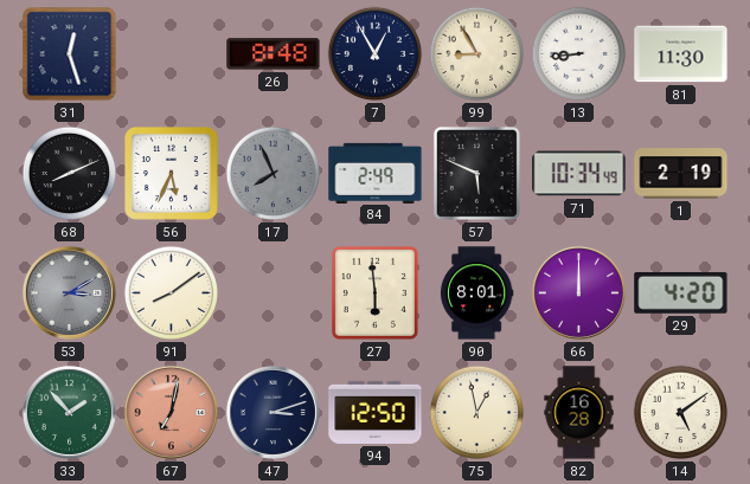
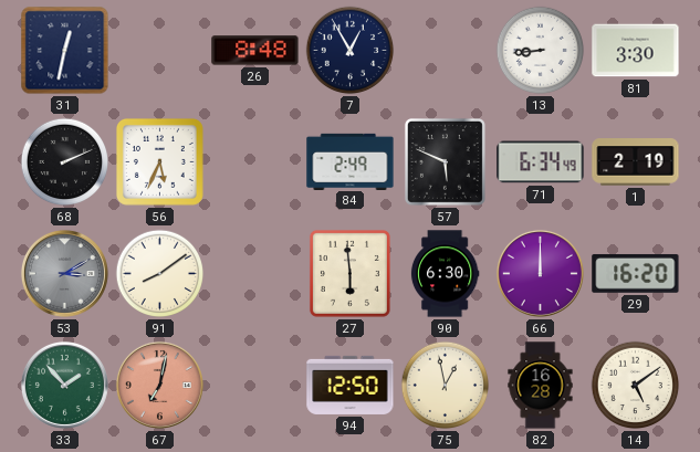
31: 12:27 -> 12:32
99: 8:55 -> none
81: 11:30 -> 3:30
68: 8:11 -> 2:11
17: 7:56 -> none
71: 10:34 -> 6:34
90: 8:01 -> 6:30
29: 4:20 -> 16:20
47: 3:12 -> none
